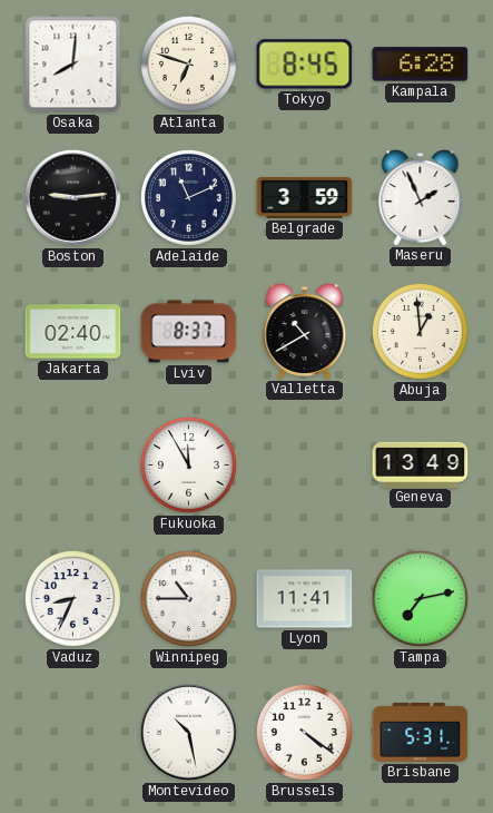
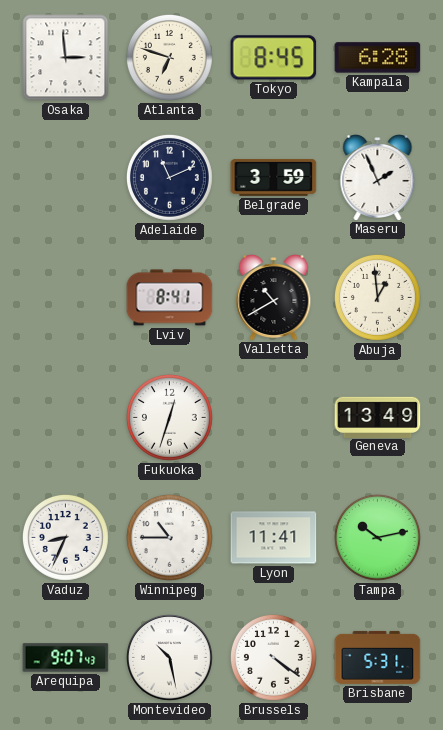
Osaka: 8:01 -> 2:59
Boston: 9:14 -> none
Jakarta: 02:40 -> none
Lviv: 8:37 -> 8:41
Fukuoka: 11:55 -> 12:33
Tampa: 7:13 -> 10:13
Arequipa: none -> 9:07
